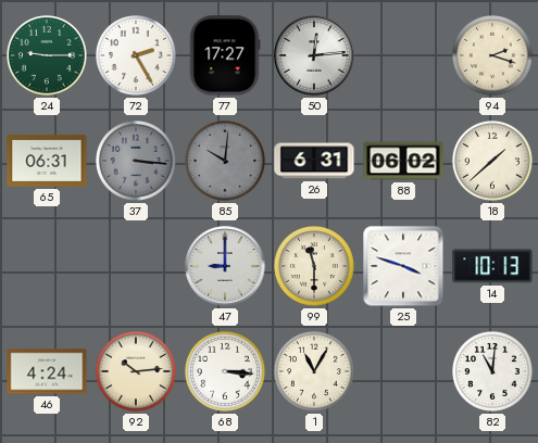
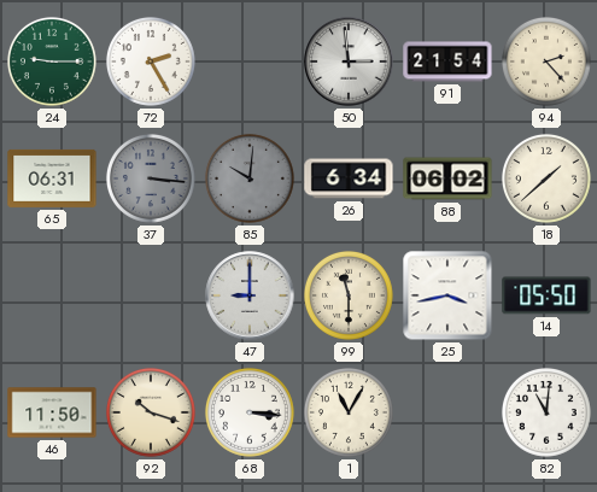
77: 17:27 -> none
50: 12:14 -> 2:59
91: none -> 21:54
94: 2:18 -> 2:23
26: 6:31 -> 6:34
25: 3:48 -> 3:43
14: 10:13 -> 05:50
46: 4:24 -> 11:50
92: 10:14 -> 10:18
